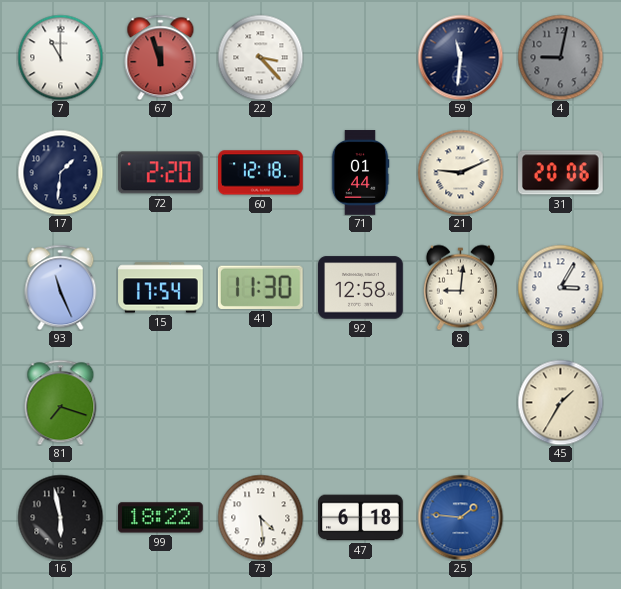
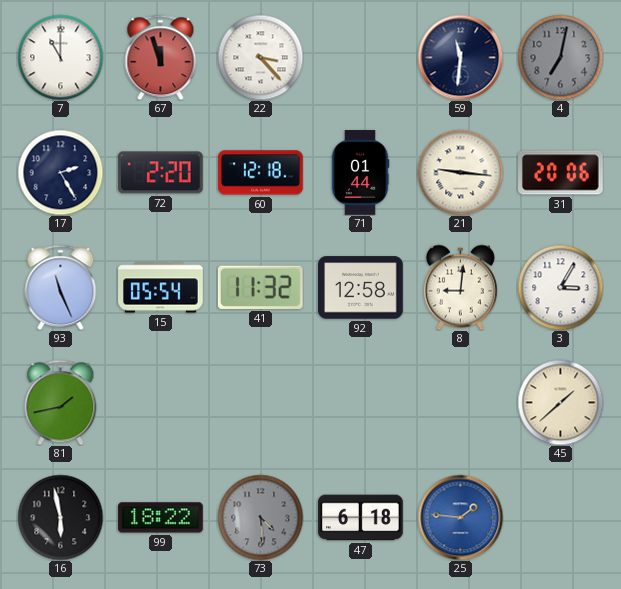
4: 9:02 -> 7:02
17: 1:31 -> 2:25
21: 9:11 -> 9:16
15: 17:54 -> 05:54
41: 11:30 -> 11:32
81: 7:18 -> 1:43
45: 1:35 -> 1:38
73 dial: white -> grey
